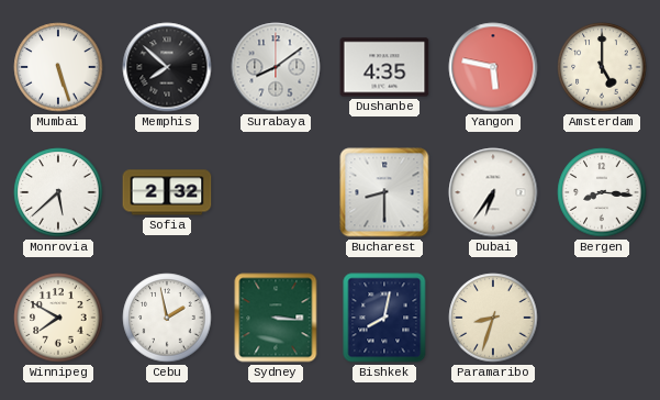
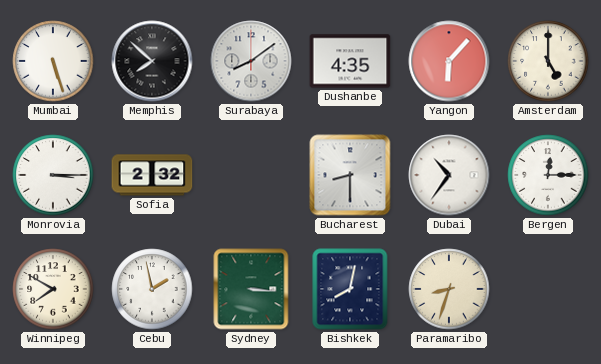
Yangon: 5:47 -> 6:07
Monrovia: 5:38 -> 3:15
Dubai: 6:36 -> 10:36
Bergen: 8:16 -> 12:15
